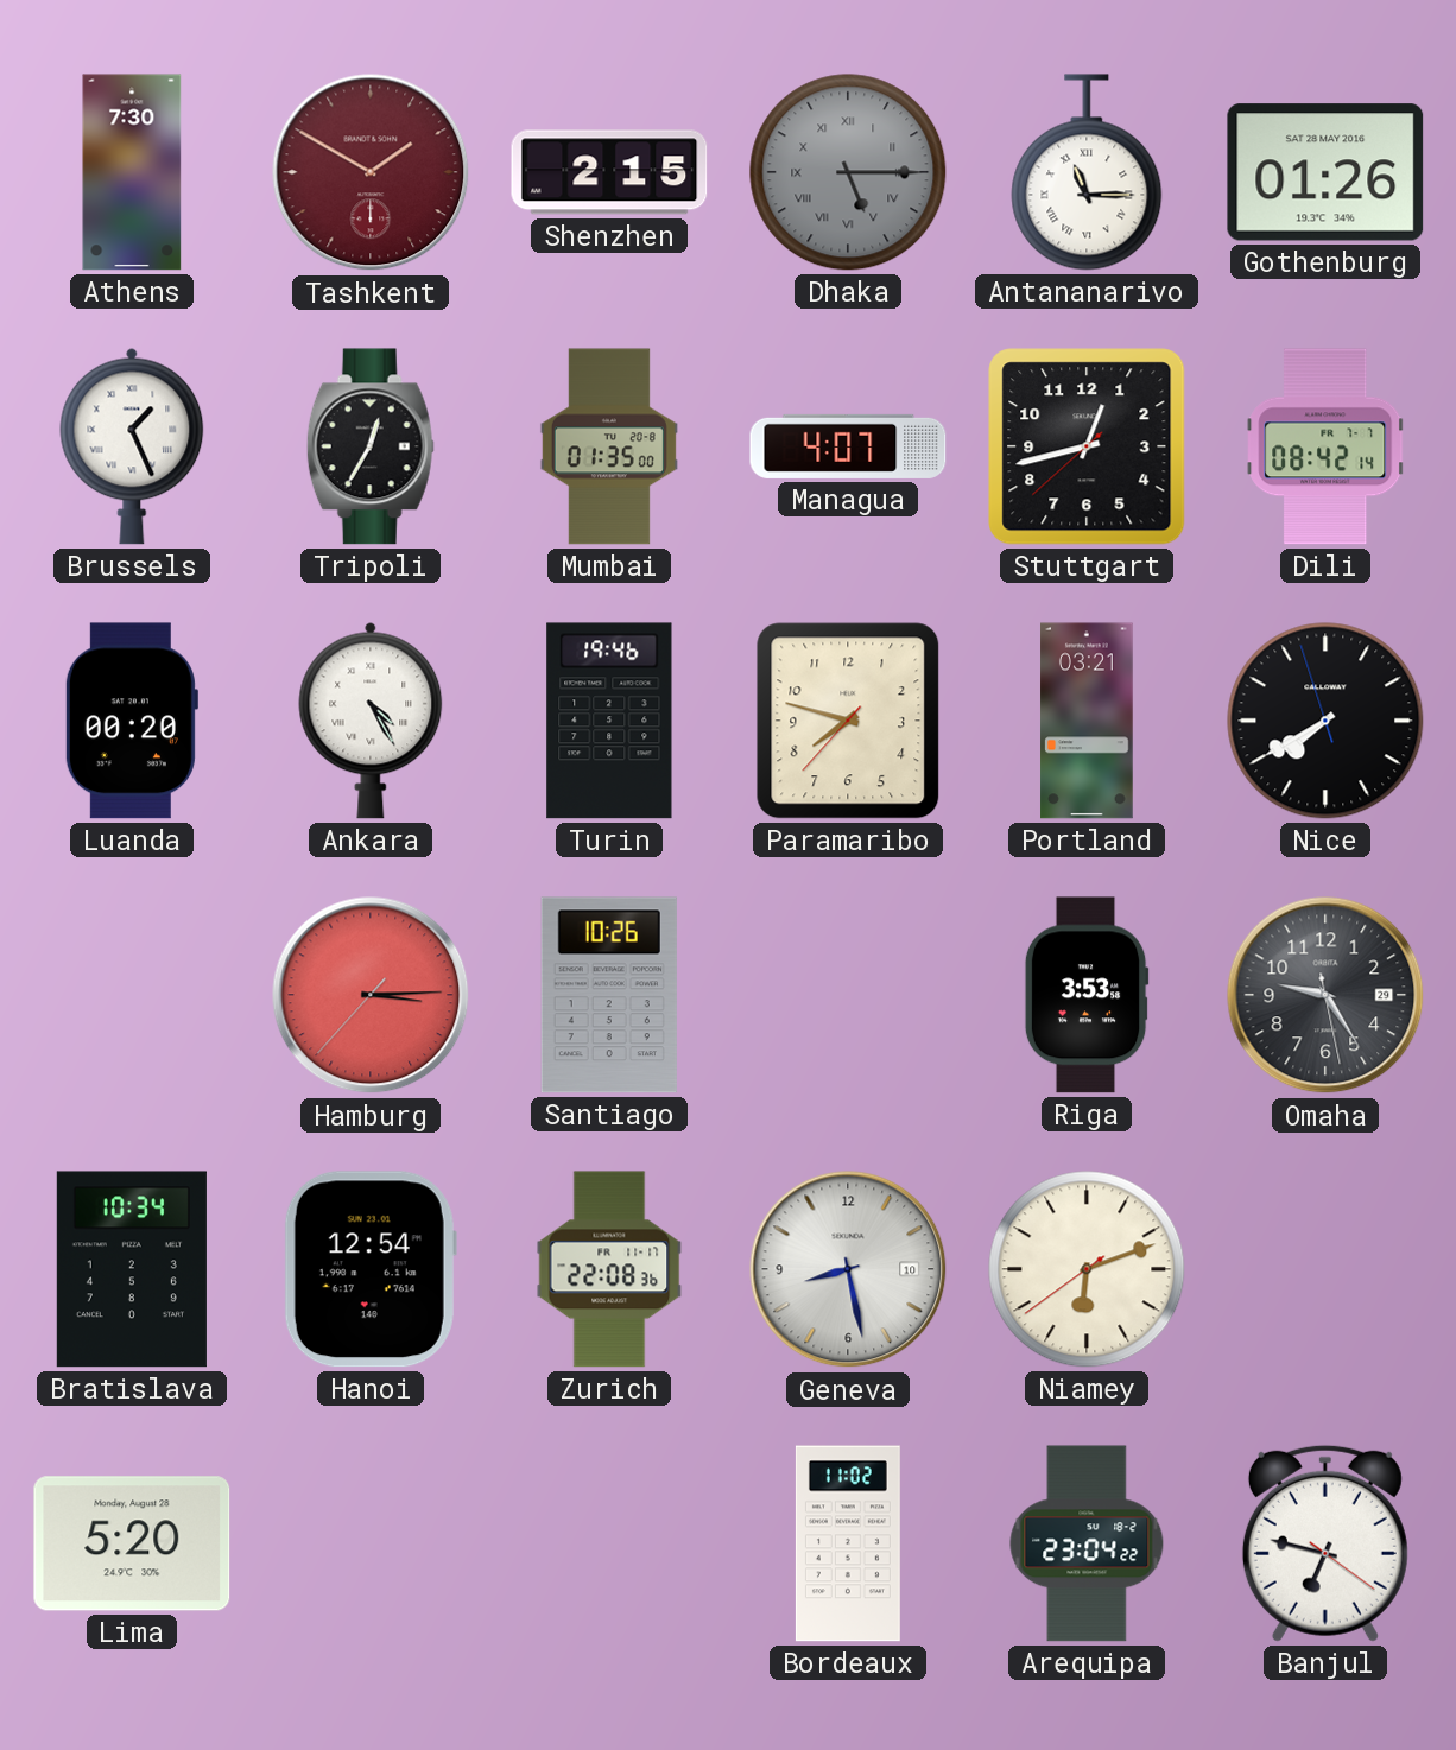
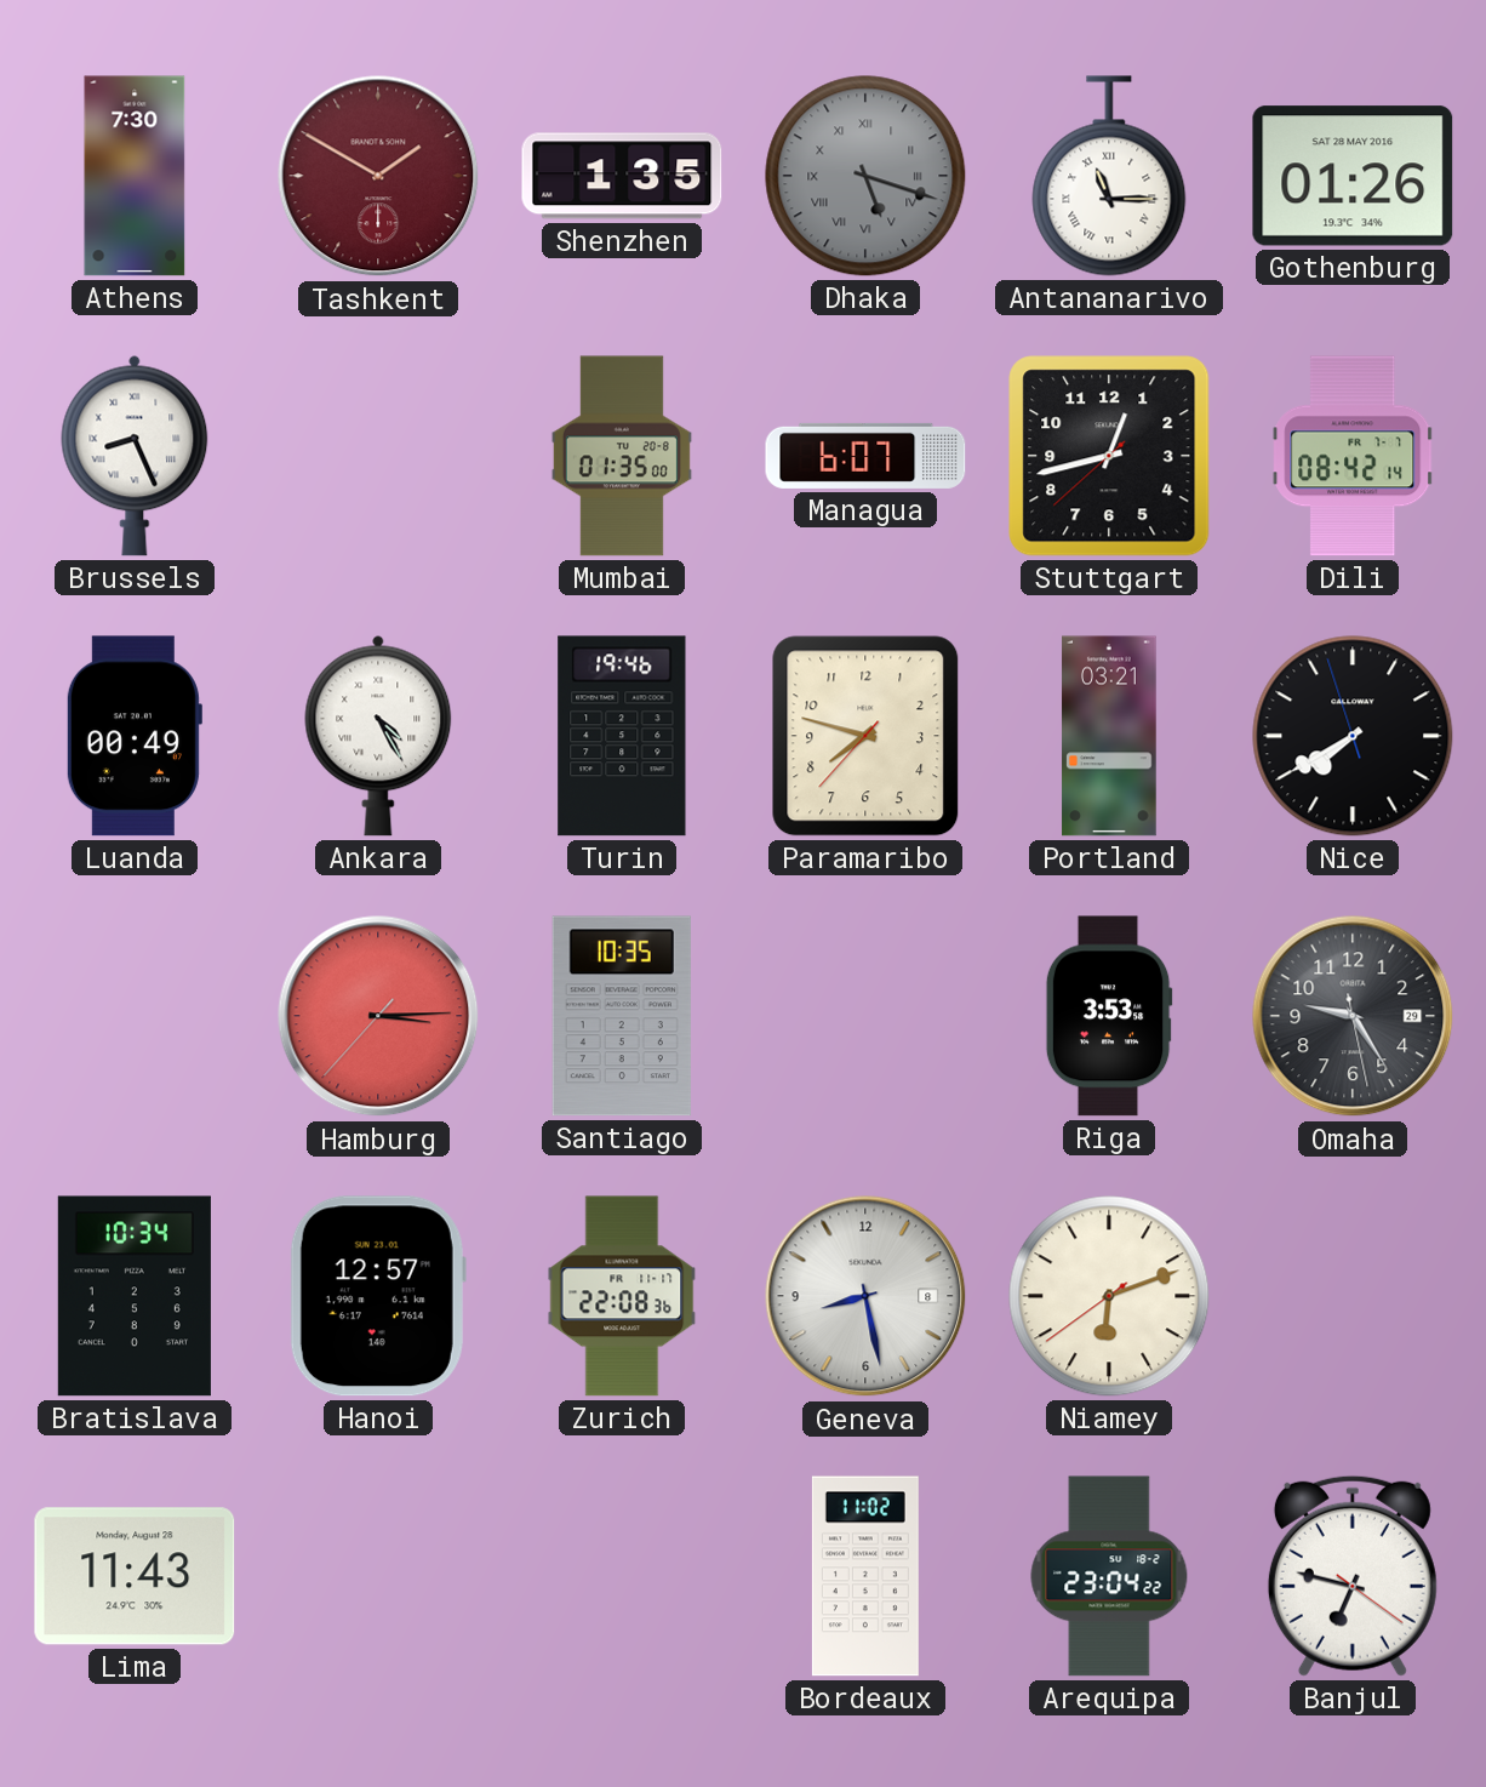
Shenzhen: 2:15 -> 1:35
Dhaka: 5:15 -> 5:18
Brussels: 1:26 -> 8:26
Tripoli: 12:35 -> none
Managua: 4:07 -> 6:07
Luanda: 00:20 -> 00:49
Santiago: 10:26 -> 10:35
Hanoi: 12:54 -> 12:57
Geneva date: 10 -> 8
Lima: 5:20 -> 11:43
